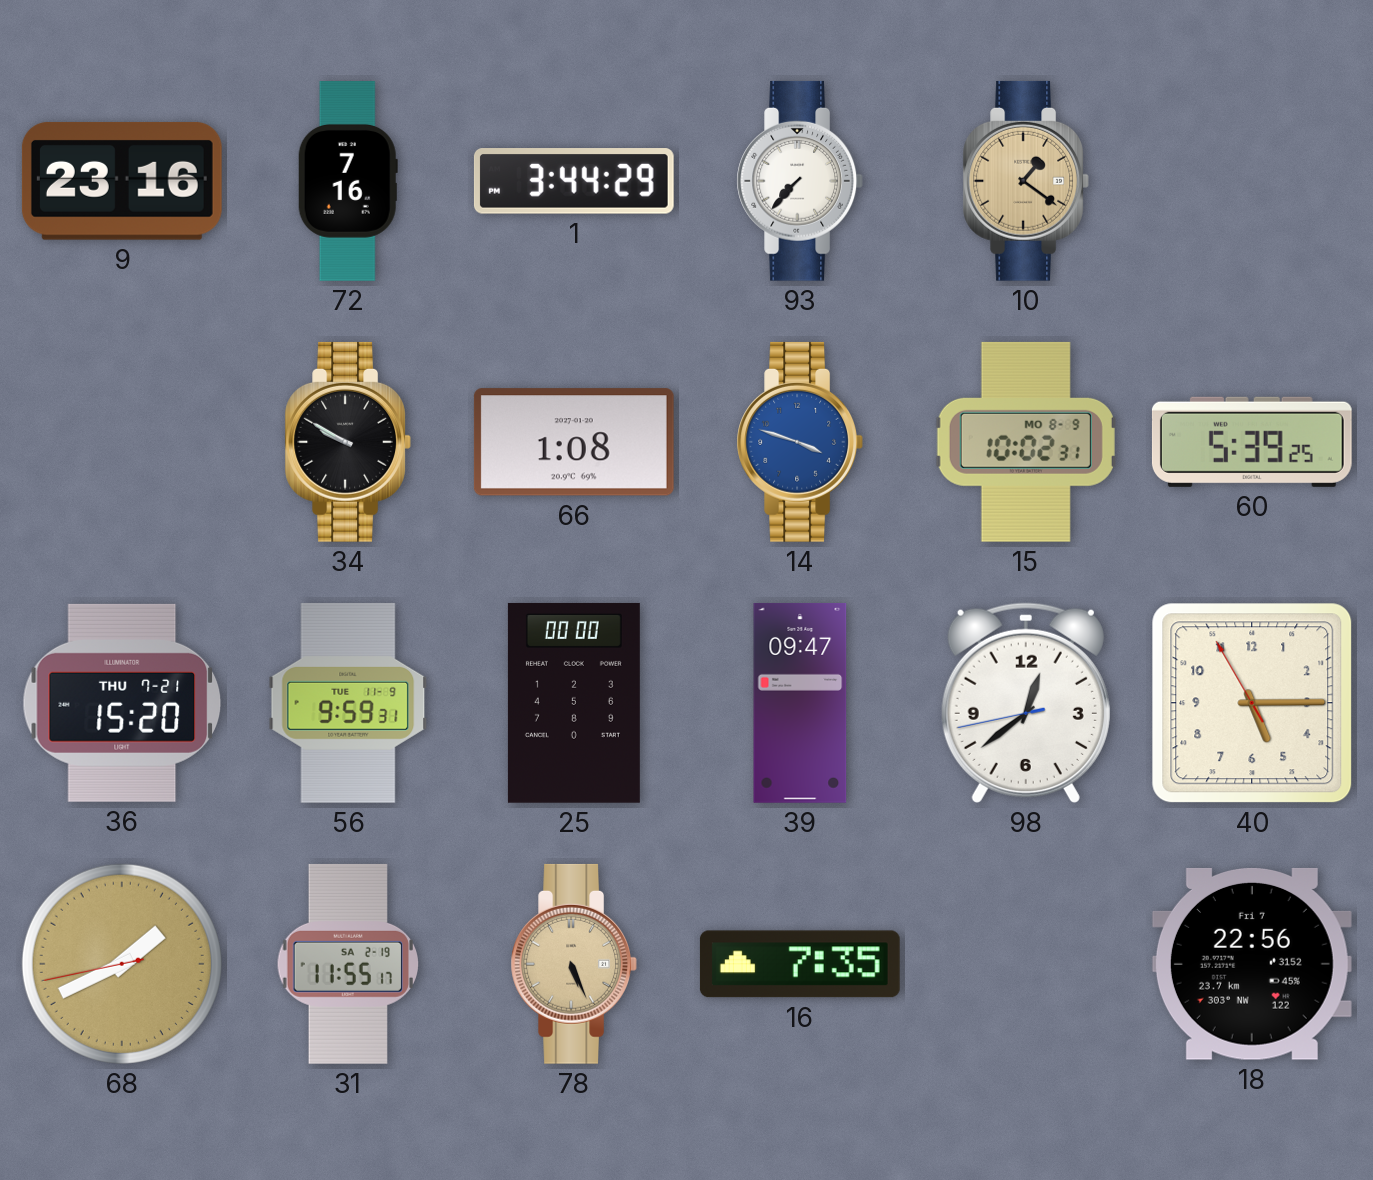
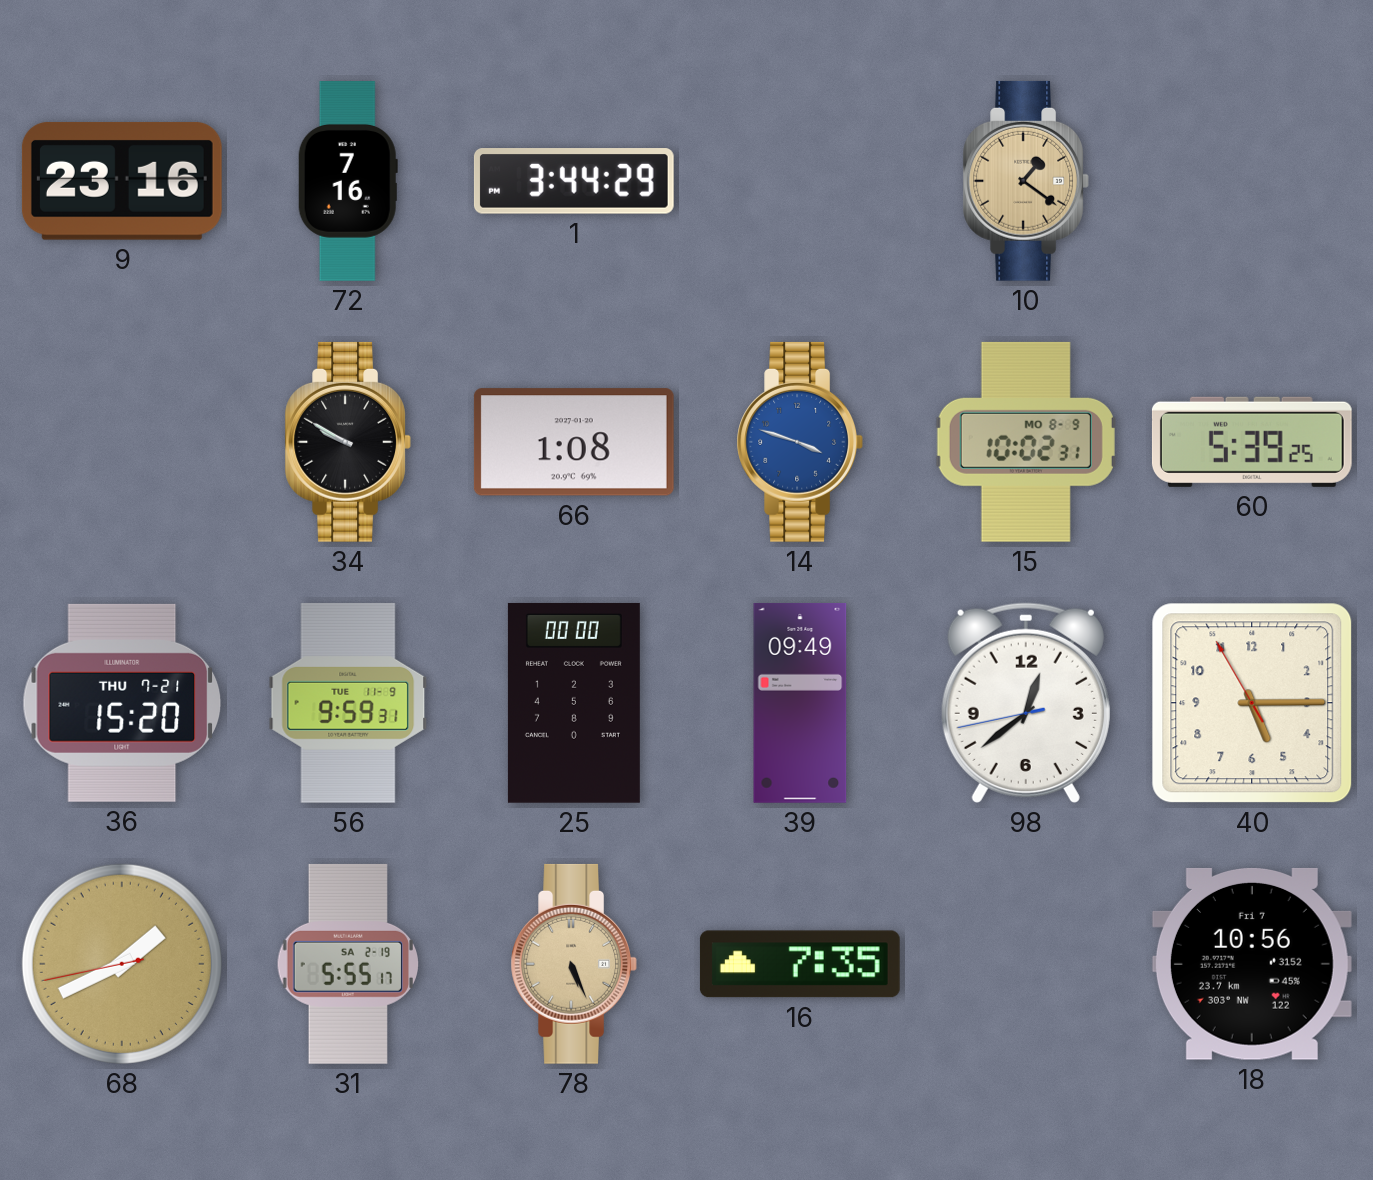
93: 7:37 -> none
39: 09:47 -> 09:49
31: 11:55 -> 5:55
18: 22:56 -> 10:56
